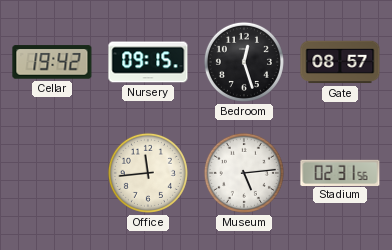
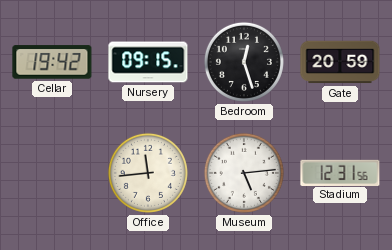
Gate: 08:57 -> 20:59
Stadium: 02:31 -> 12:31
